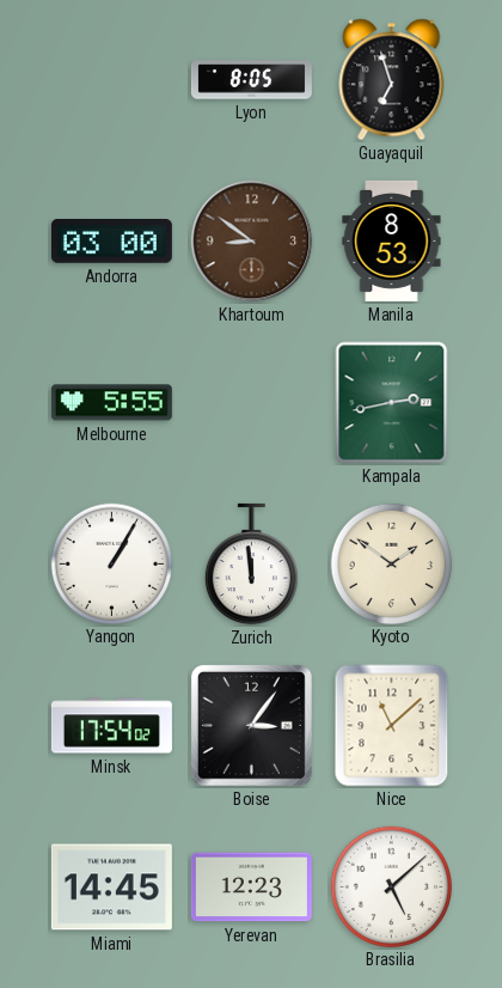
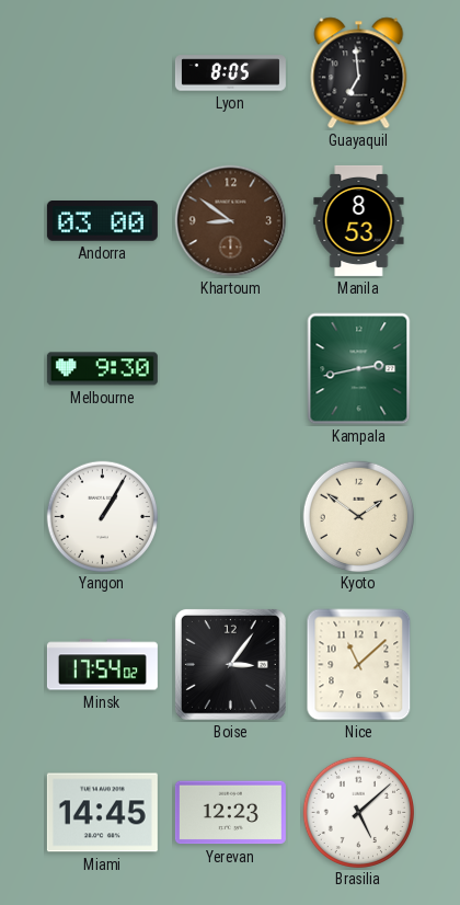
Guayaquil: 6:57 -> 6:59
Melbourne: 5:55 -> 9:30
Zurich: 11:59 -> none
